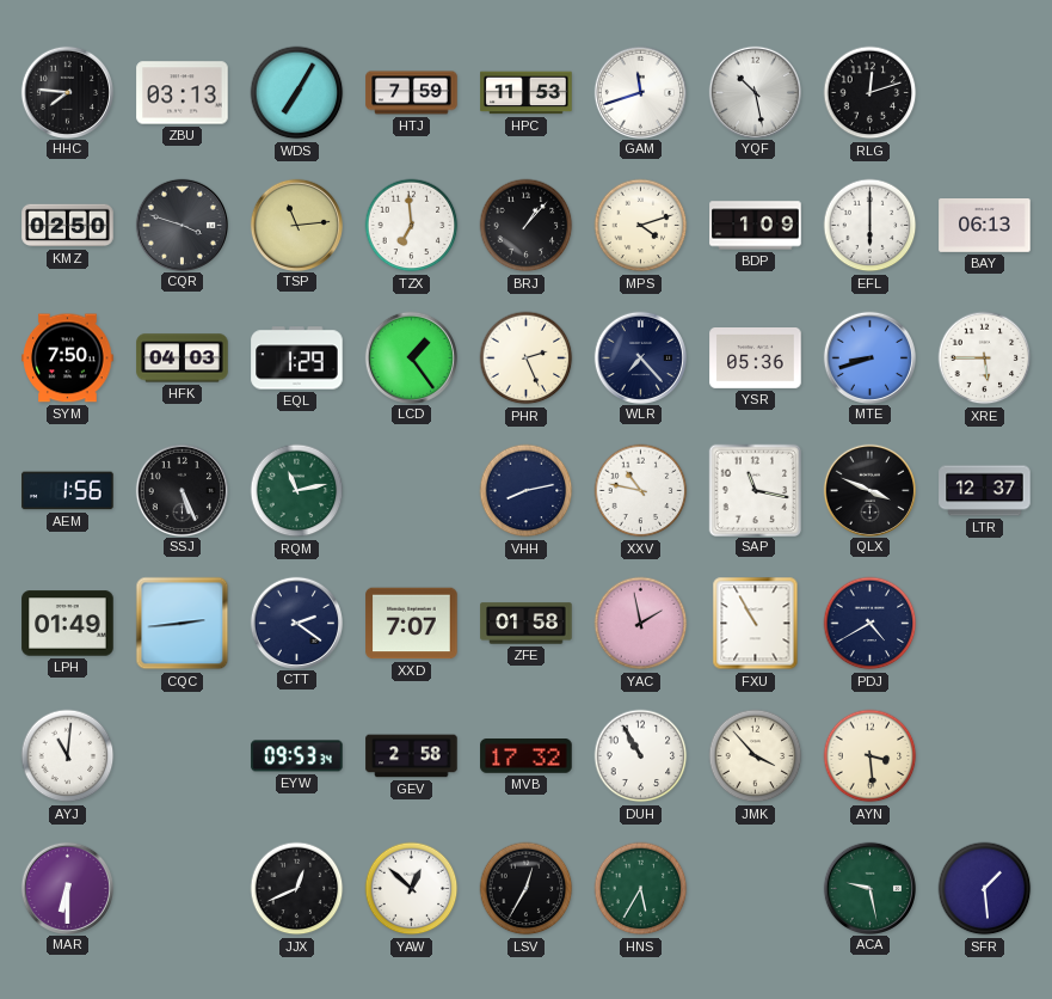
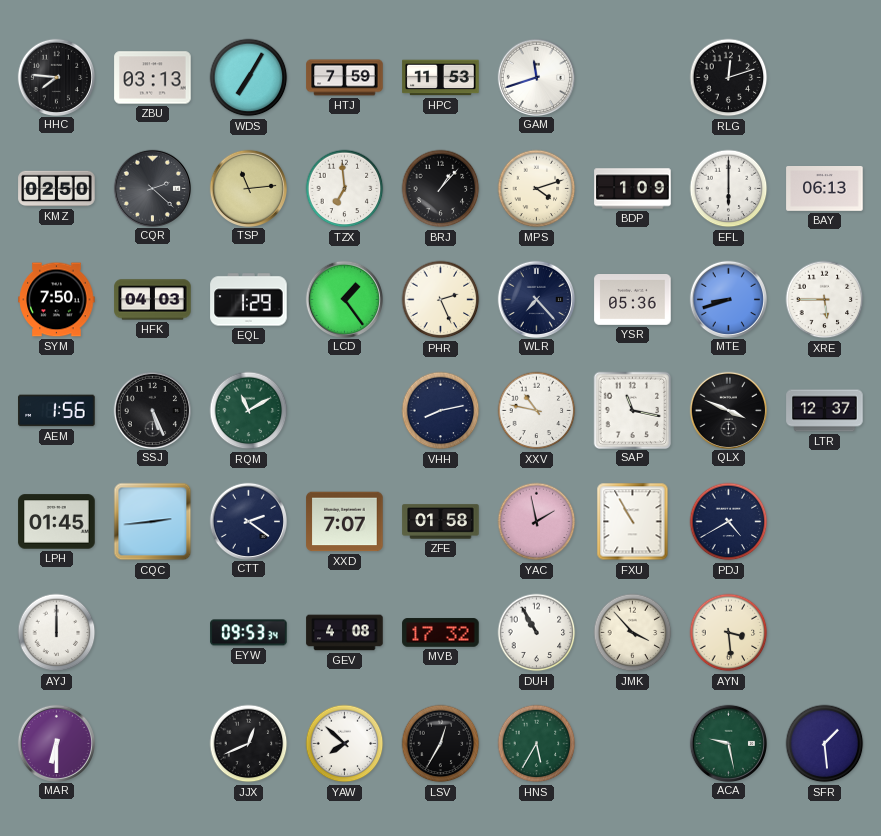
YQF: 10:28 -> none
CQR: 3:48 -> 2:22
RQM: 11:13 -> 11:10
LPH: 01:49 -> 01:45
AYJ: 11:01 -> 12:00
GEV: 2:58 -> 4:08
YAW: 12:52 -> 7:52
